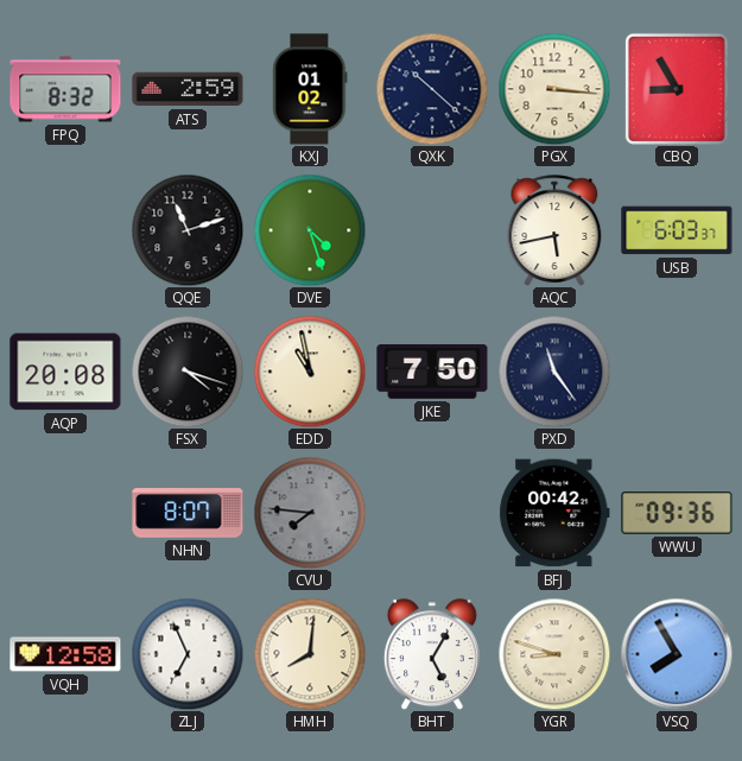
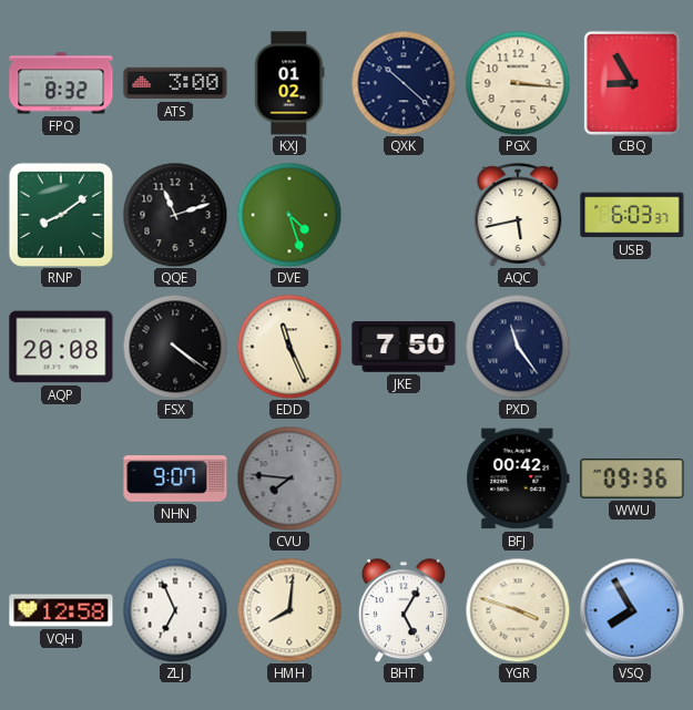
ATS: 2:59 -> 3:00
RNP: none -> 8:09
FSX: 4:18 -> 4:21
EDD: 10:58 -> 11:26
NHN: 8:07 -> 9:07
YGR: 8:48 -> 3:48
